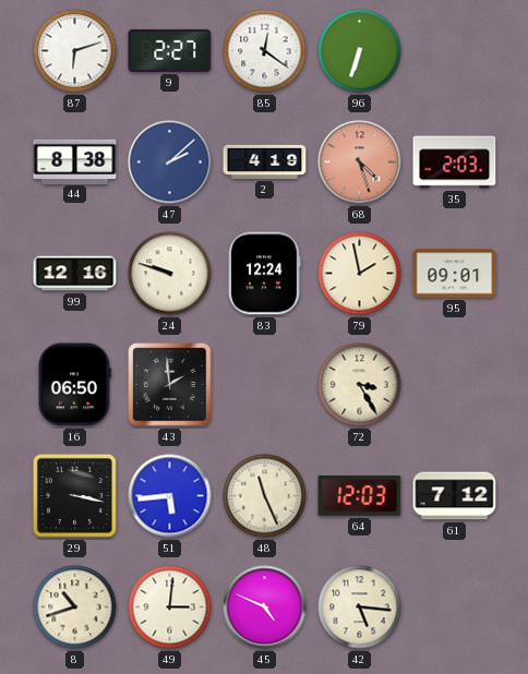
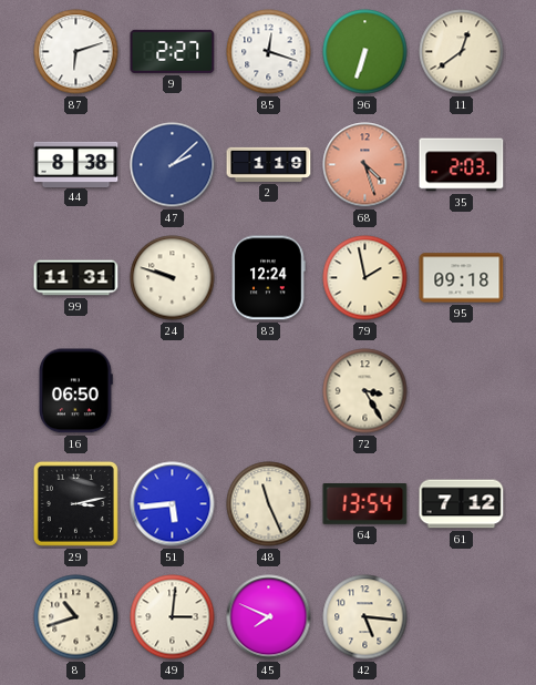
85: 12:21 -> 12:18
11: none -> 12:39
2: 4:19 -> 1:19
99: 12:16 -> 11:31
95: 09:01 -> 09:18
43: 1:59 -> none
29: 3:17 -> 3:13
64: 12:03 -> 13:54
45: 4:49 -> 7:49
